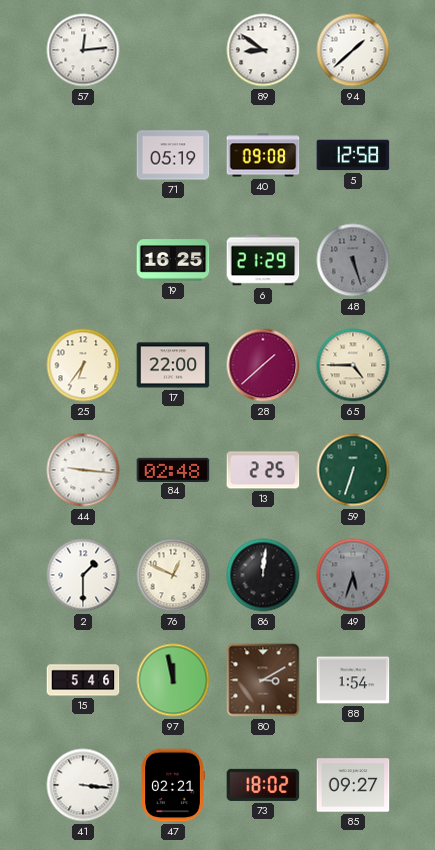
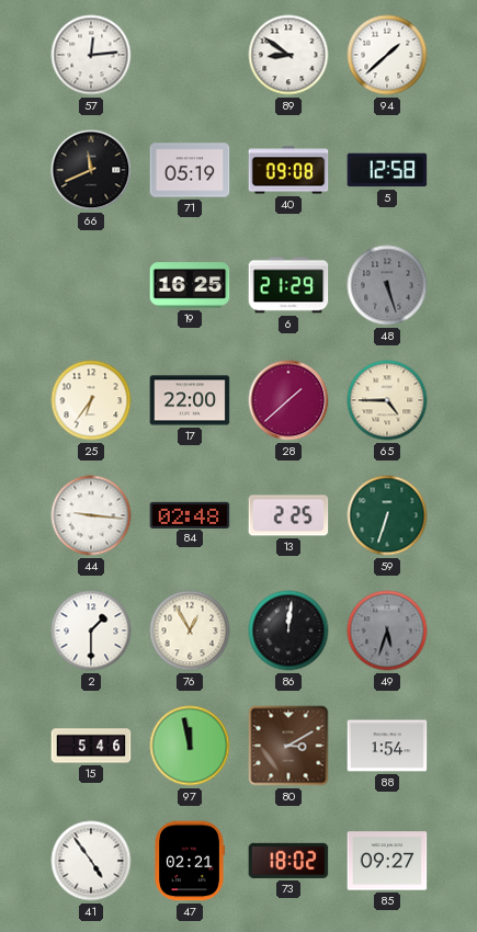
66: none -> 11:41
76: 12:49 -> 12:55
41: 3:16 -> 4:54
